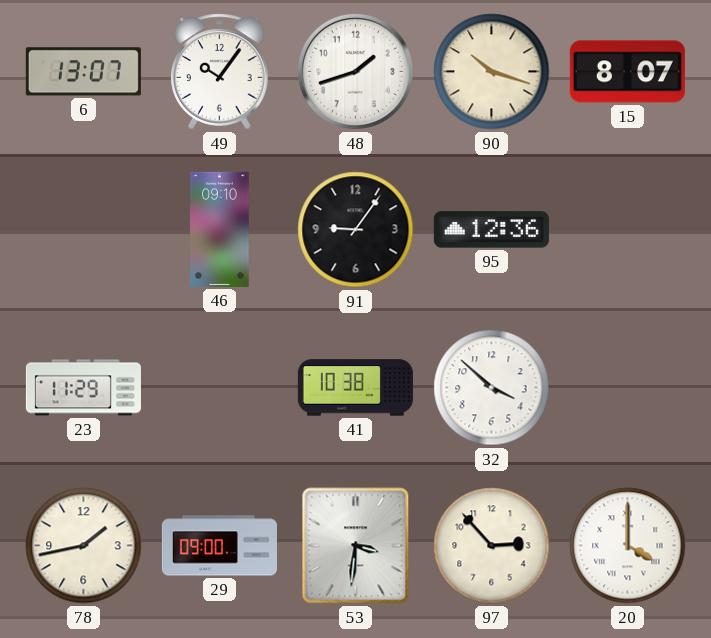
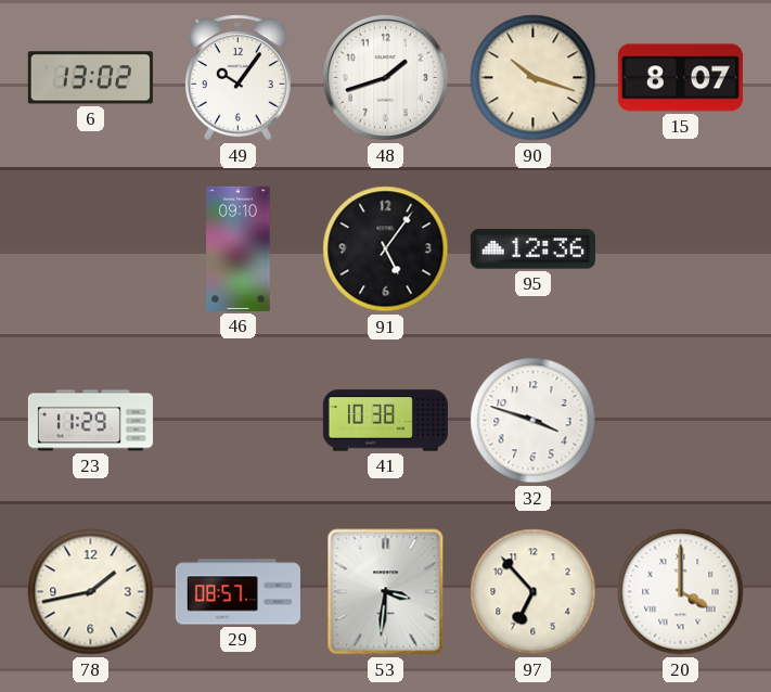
6: 13:07 -> 13:02
91: 9:06 -> 5:06
32: 3:52 -> 3:48
29: 09:00 -> 08:57
97: 2:53 -> 6:53
